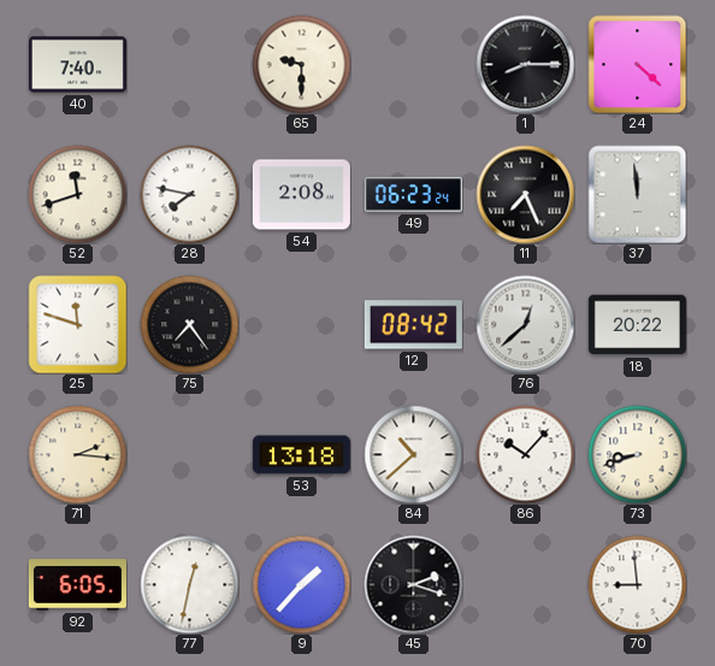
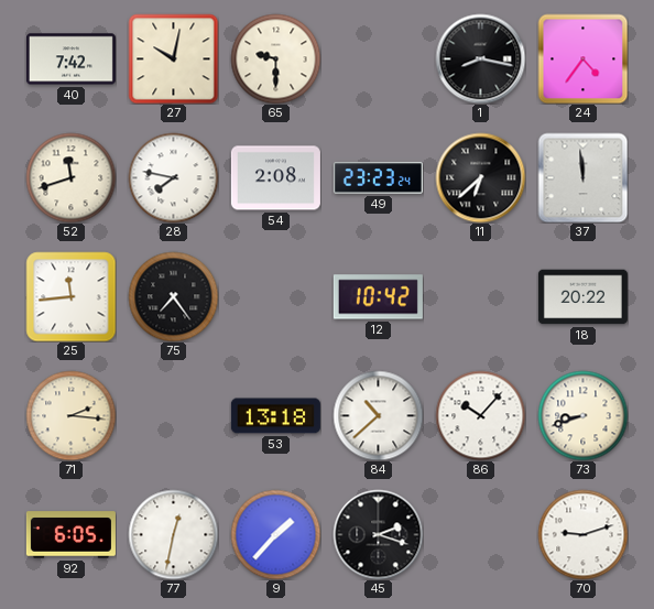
40: 7:40 -> 7:42
27: none -> 10:02
1: 8:15 -> 8:17
24: 4:22 -> 4:36
49: 06:23 -> 23:23
11: 7:26 -> 6:38
25: 11:48 -> 11:44
12: 08:42 -> 10:42
76: 12:38 -> none
70: 8:59 -> 9:12
